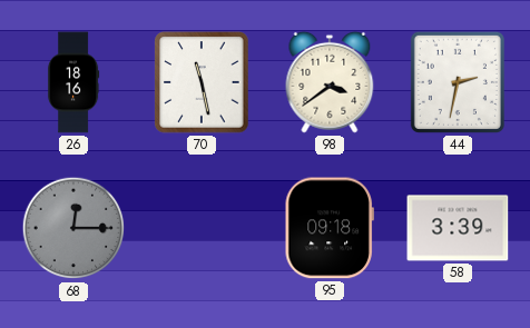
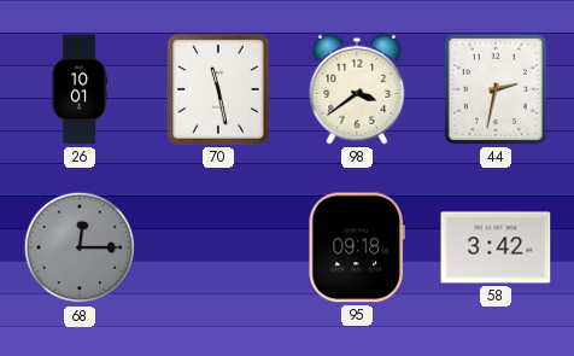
26: 18:16 -> 10:01
58: 3:39 -> 3:42
